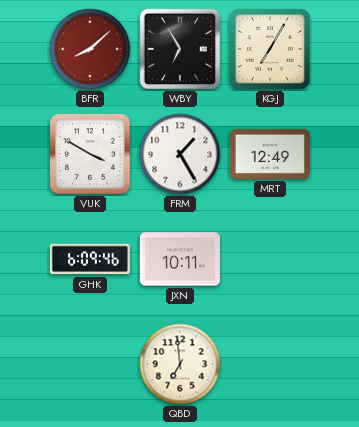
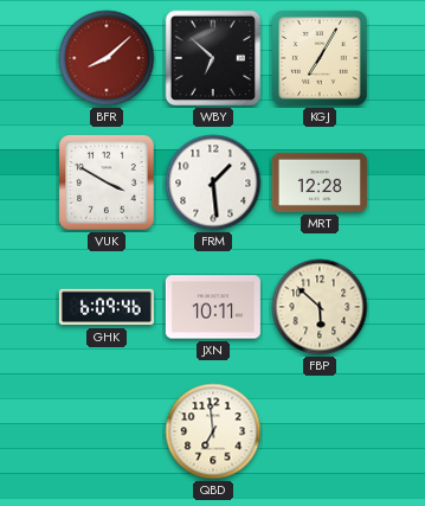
WBY: 6:55 -> 6:52
FRM: 1:25 -> 1:29
MRT: 12:49 -> 12:28
FBP: none -> 5:52
